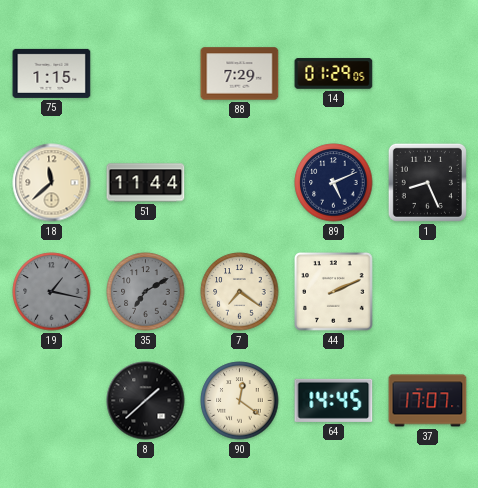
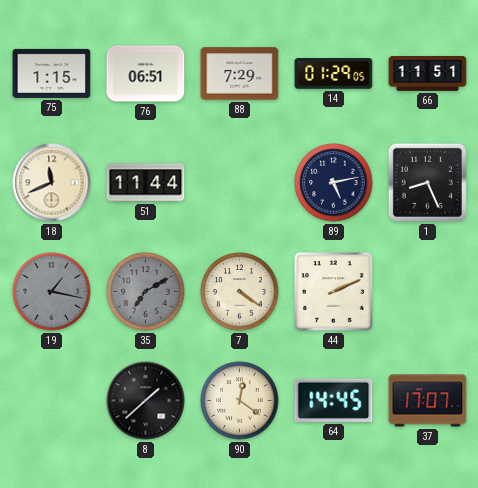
76: none -> 06:51
66: none -> 11:51
18: 11:38 -> 11:41
89: 5:11 -> 5:13
7: 7:21 -> 4:21
